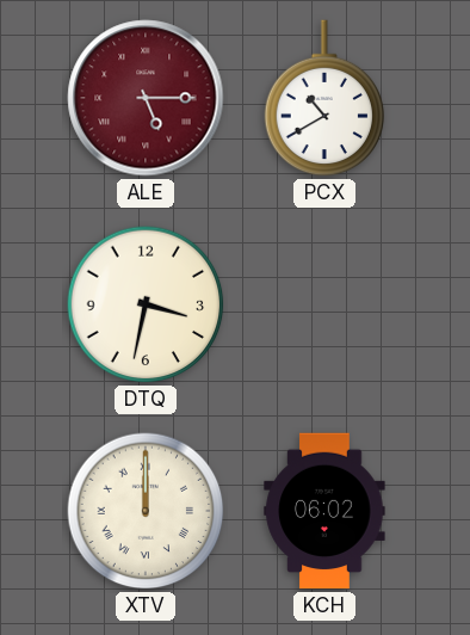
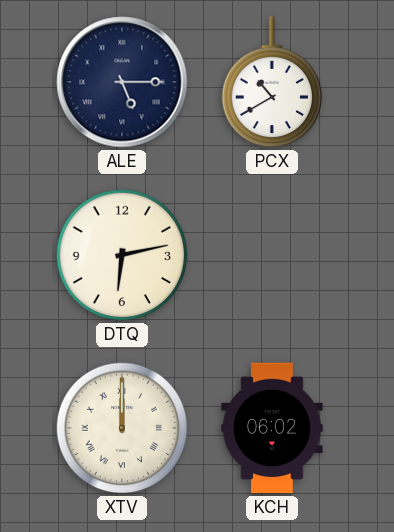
ALE dial: burgundy -> navy
DTQ: 3:32 -> 6:13
